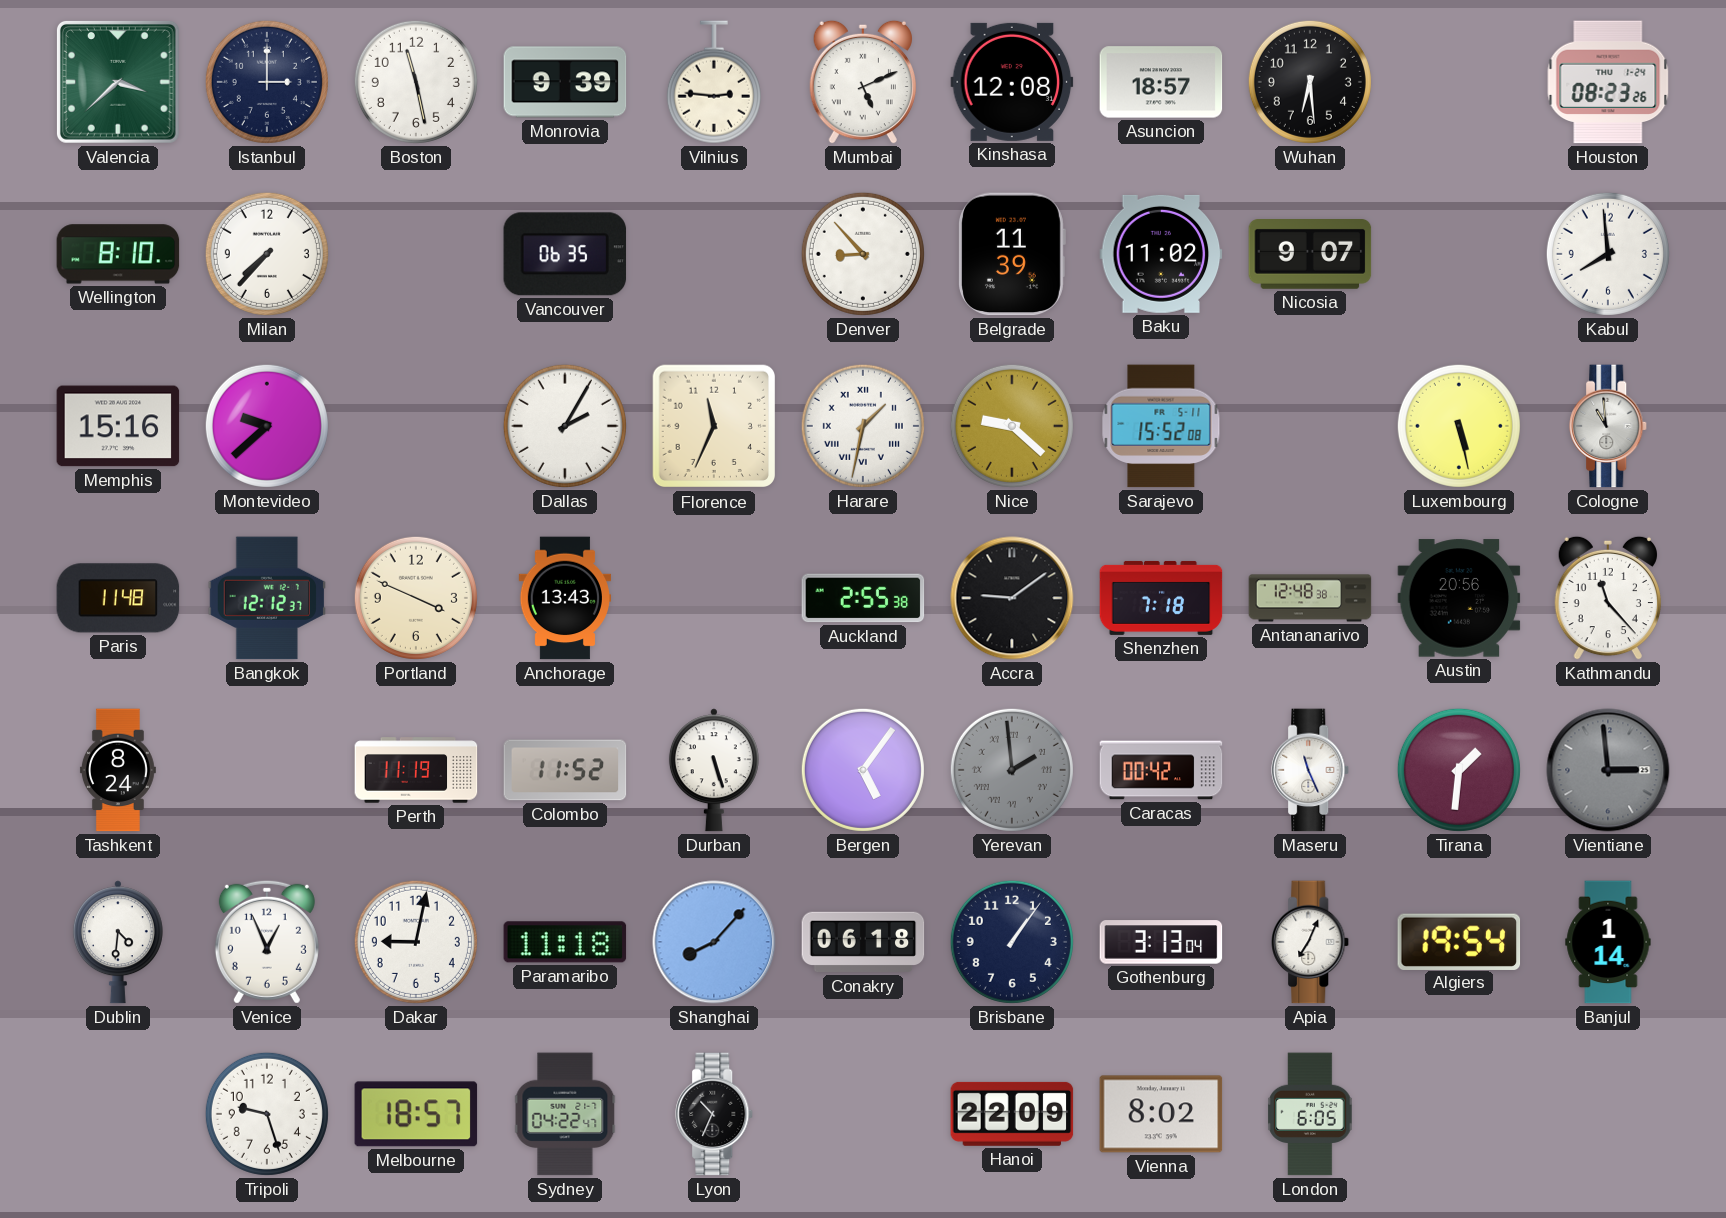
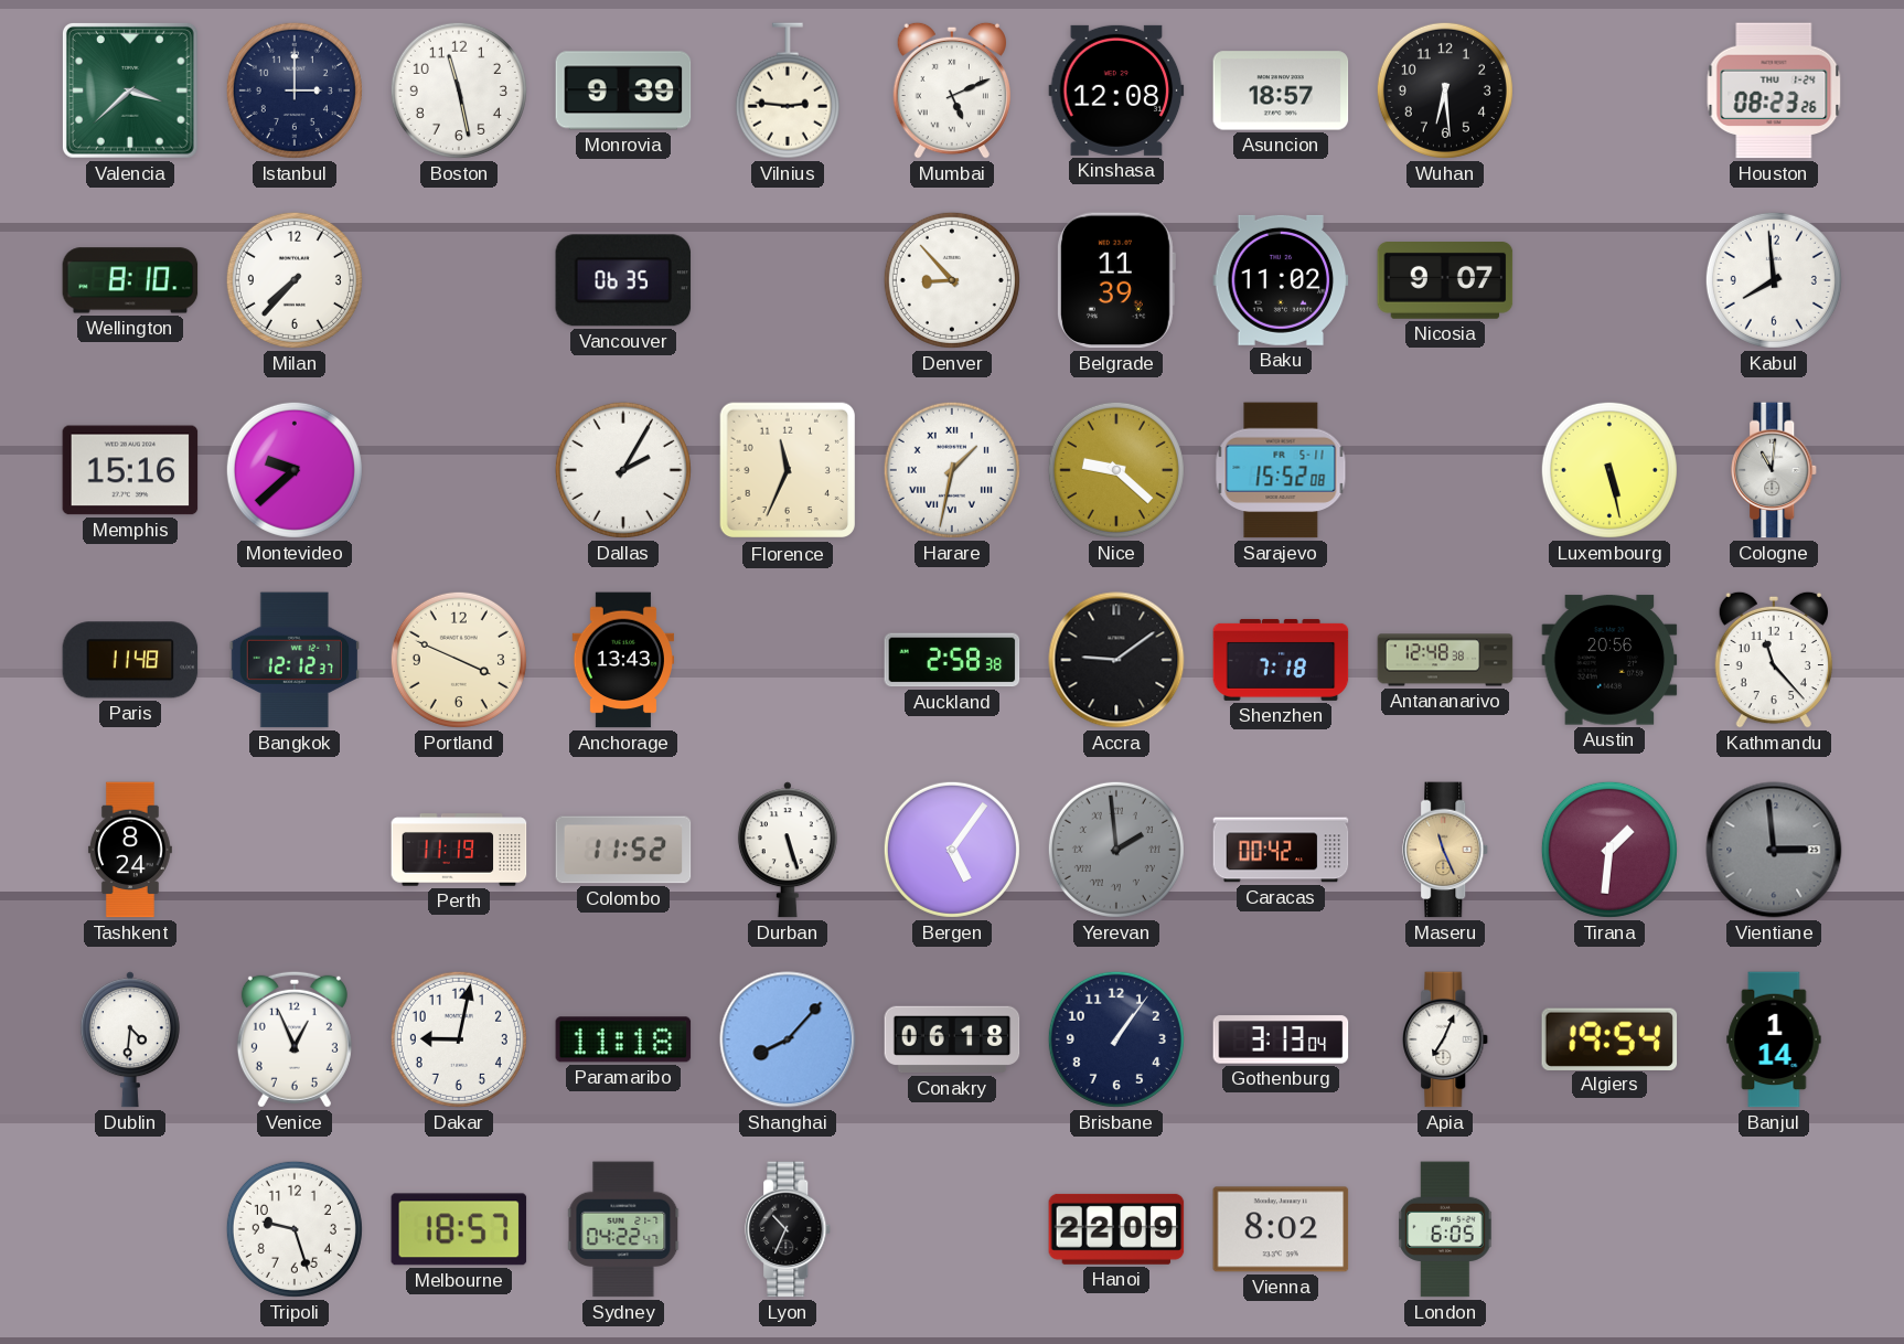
Cologne: 10:59 -> 11:01
Auckland: 2:55 -> 2:58
Maseru dial: white -> champagne
